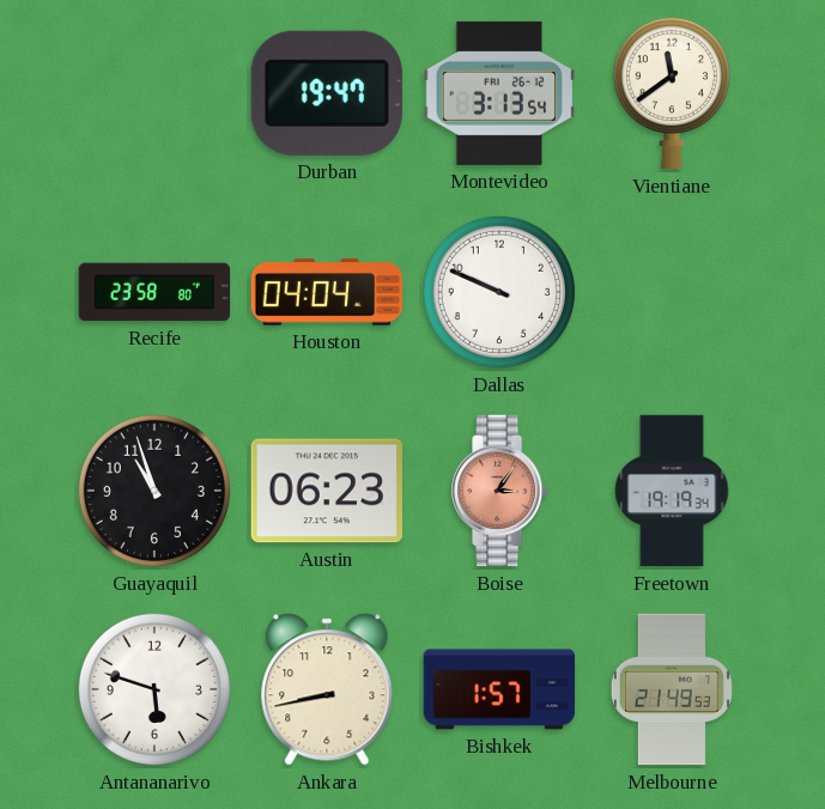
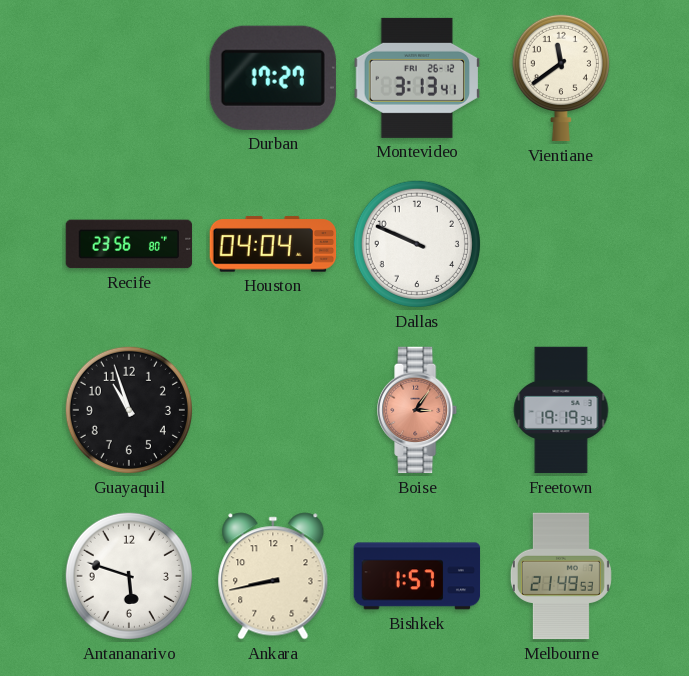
Durban: 19:47 -> 17:27
Montevideo: 3:13:54 -> 3:13:41
Recife: 23:58 -> 23:56
Austin: 06:23 -> none
